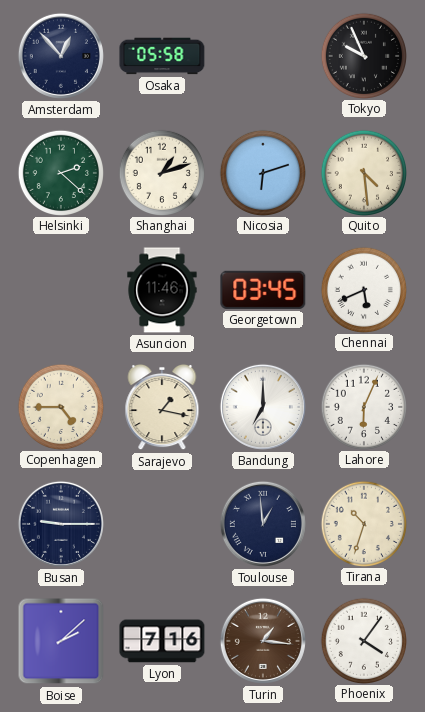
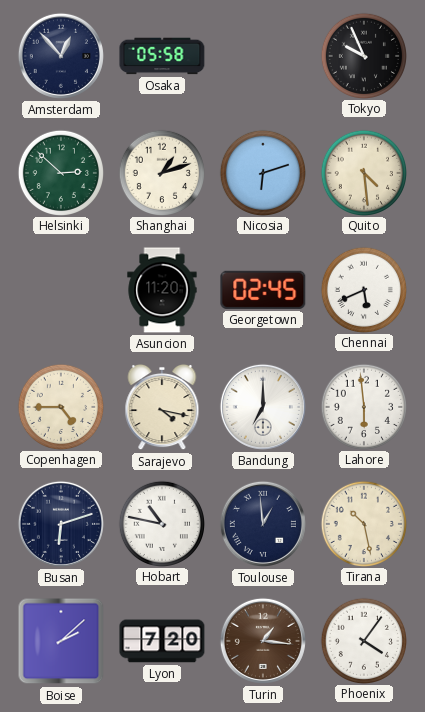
Helsinki: 2:22 -> 2:52
Asuncion: 11:46 -> 11:20
Georgetown: 03:45 -> 02:45
Sarajevo: 1:17 -> 4:17
Lahore: 6:04 -> 5:59
Busan: 9:15 -> 6:12
Hobart: none -> 10:47
Tirana: 10:33 -> 10:28
Lyon: 7:16 -> 7:20
